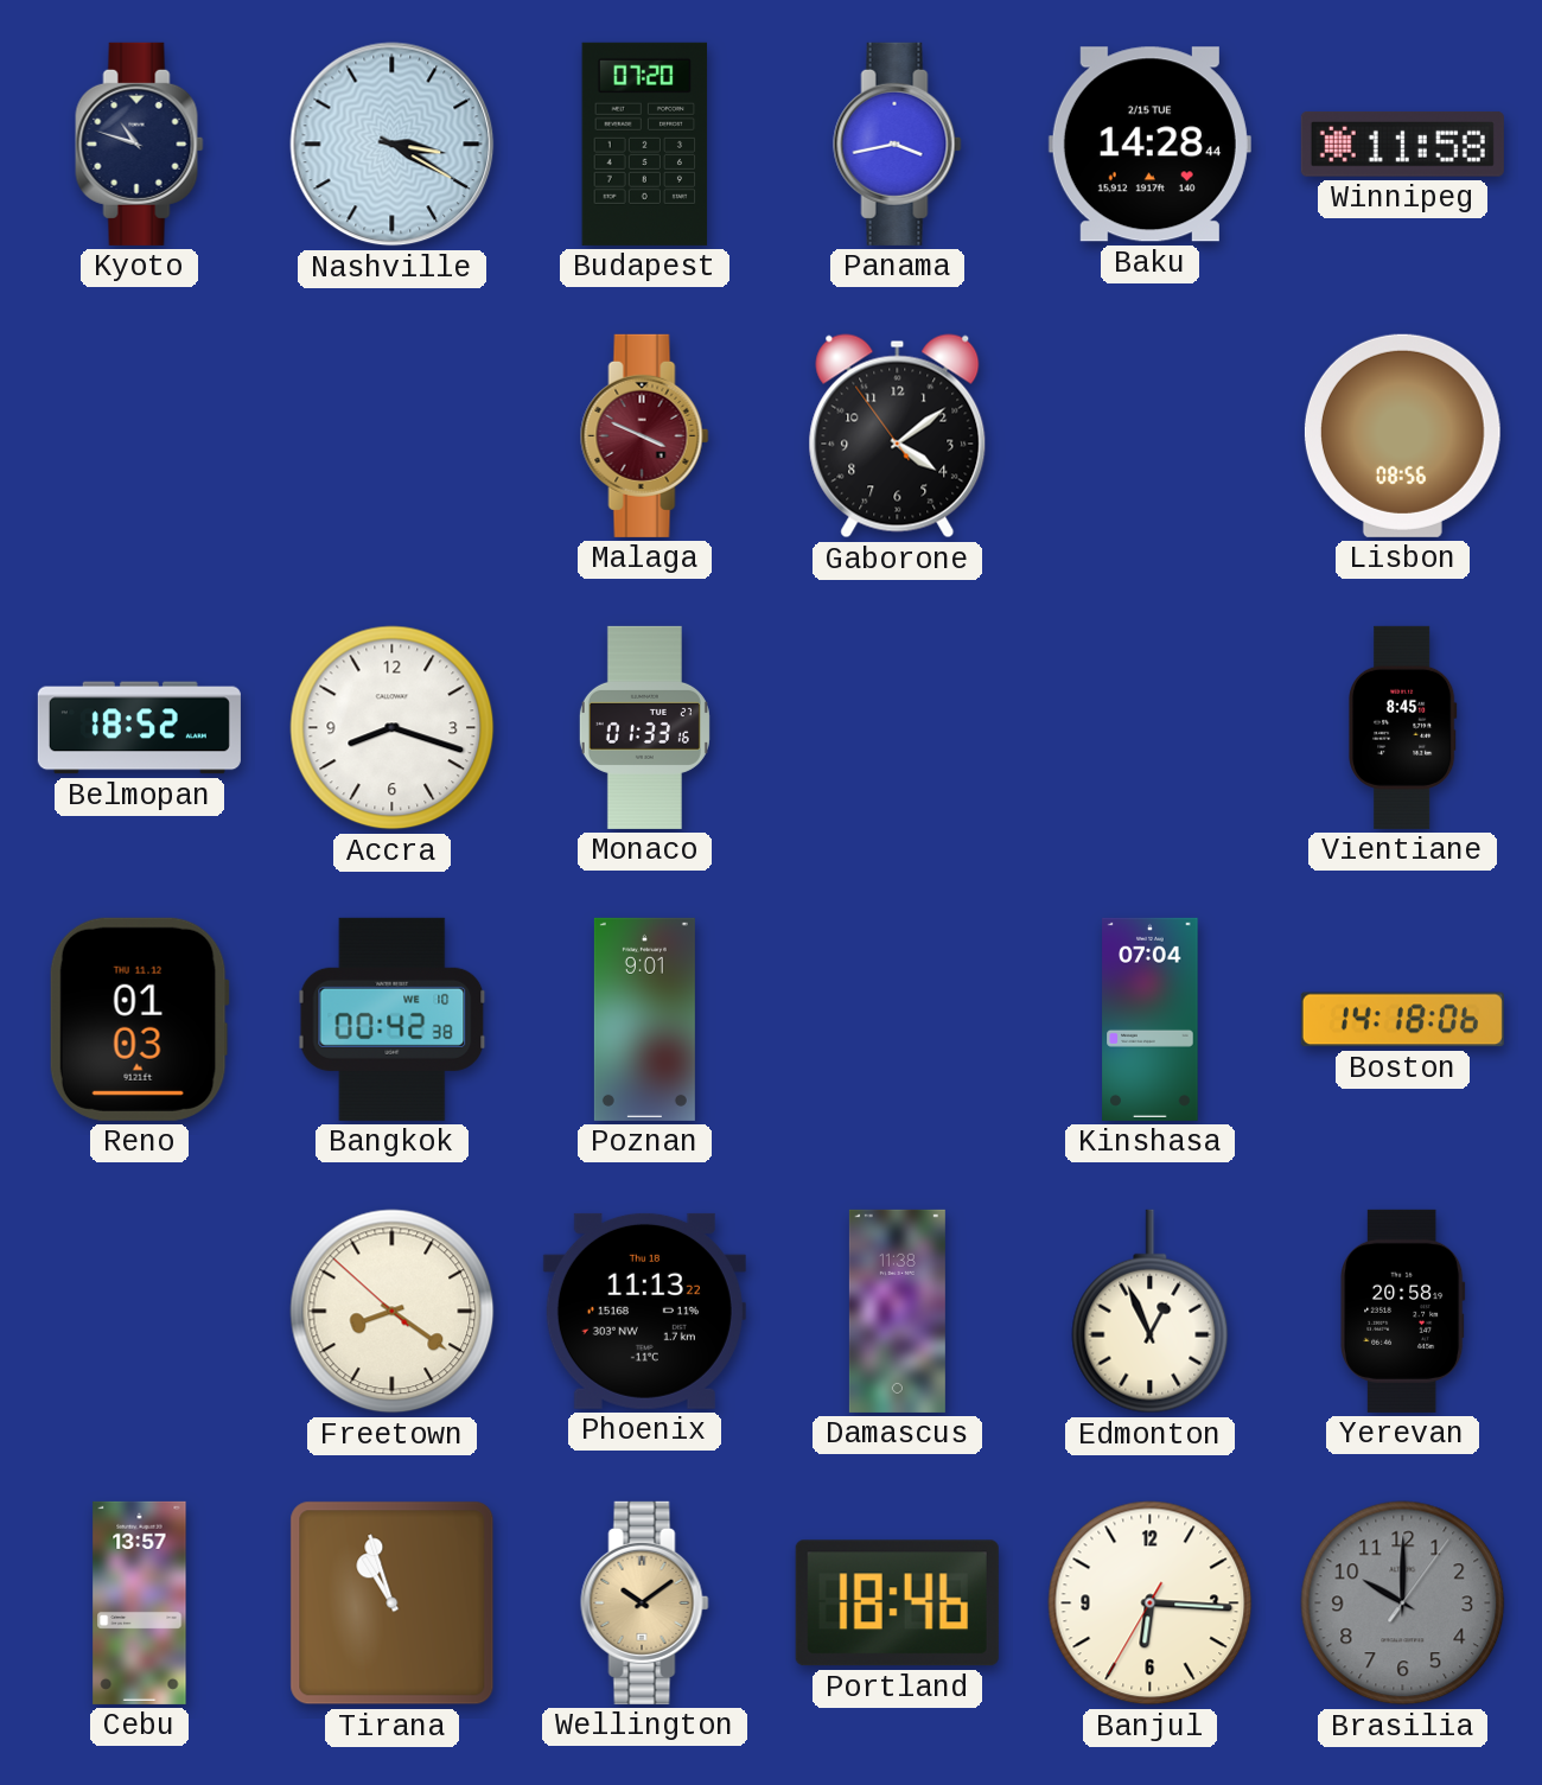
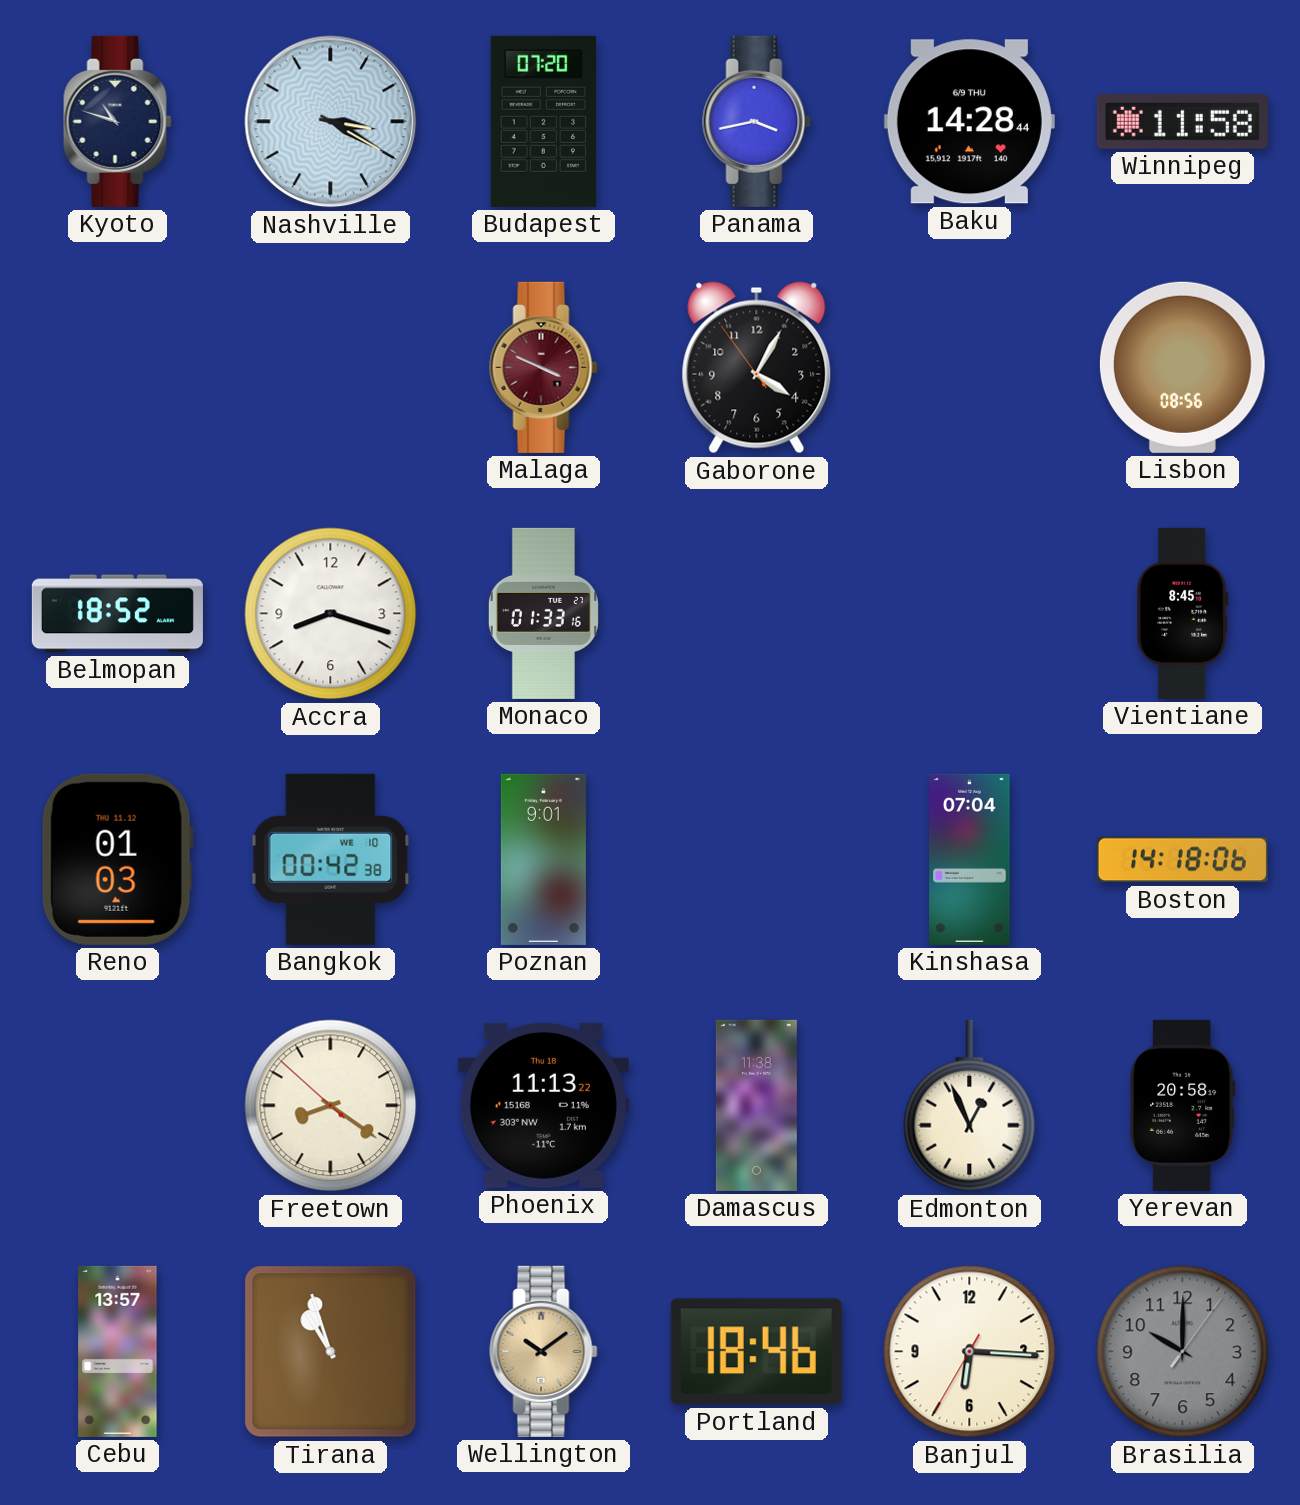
Baku date: 2/15 TUE -> 6/9 THU
Gaborone: 4:08 -> 4:04
